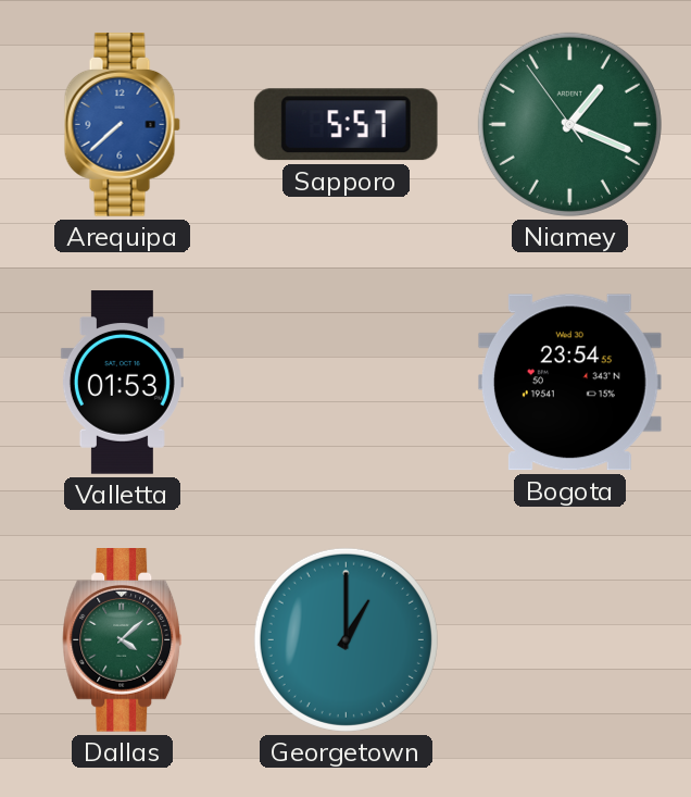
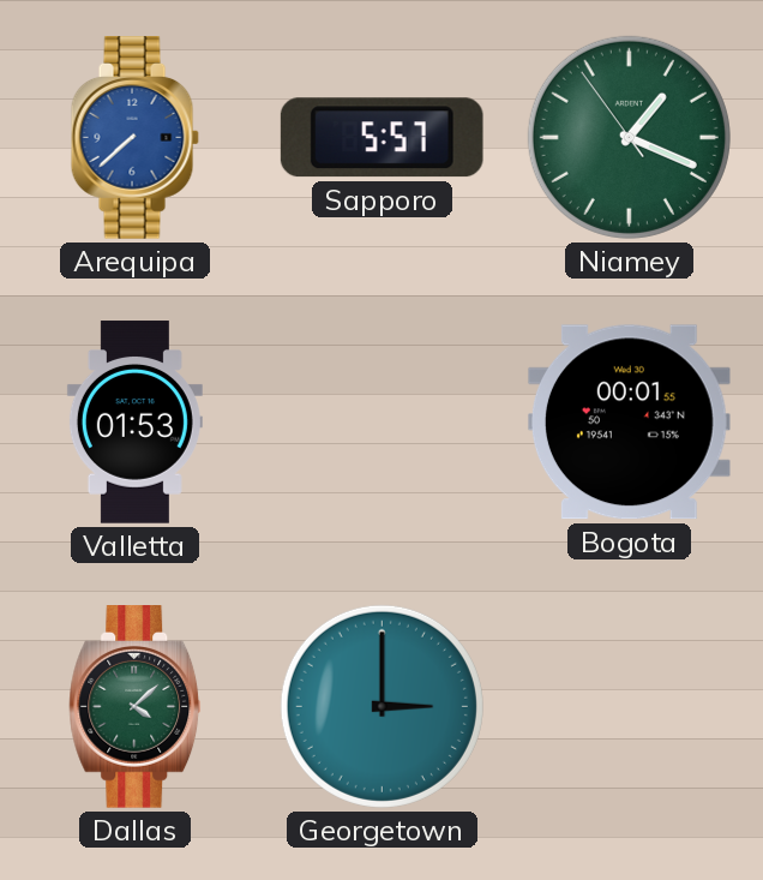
Bogota: 23:54 -> 00:01
Georgetown: 1:00 -> 3:00
